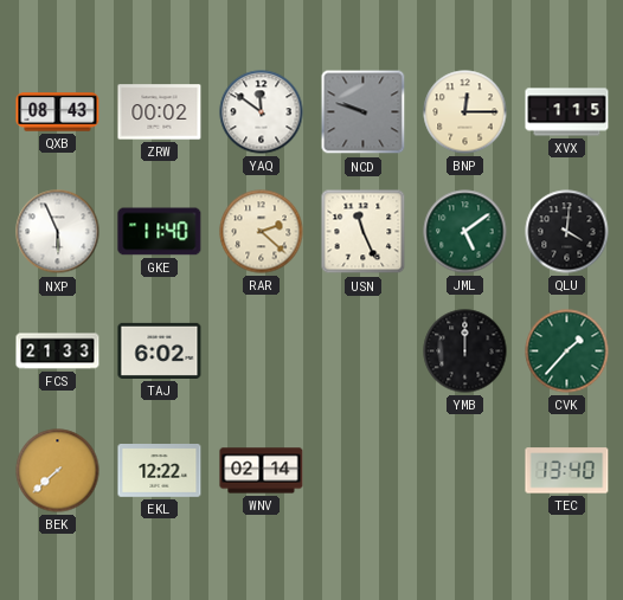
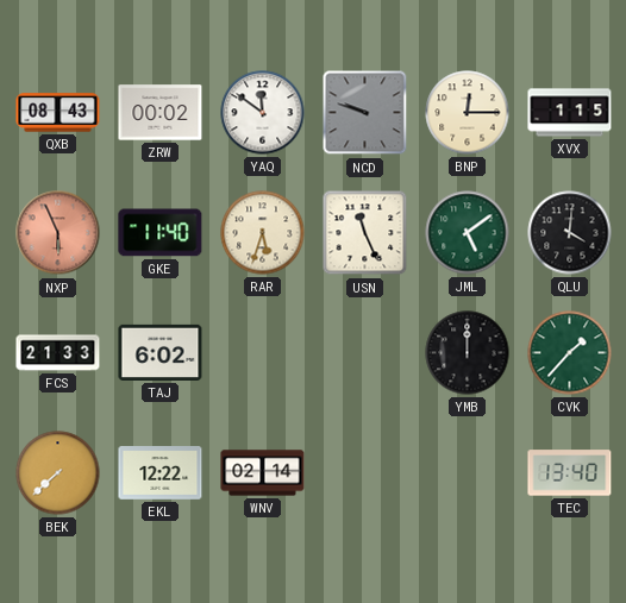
NXP dial: white -> salmon
RAR: 2:22 -> 5:33
